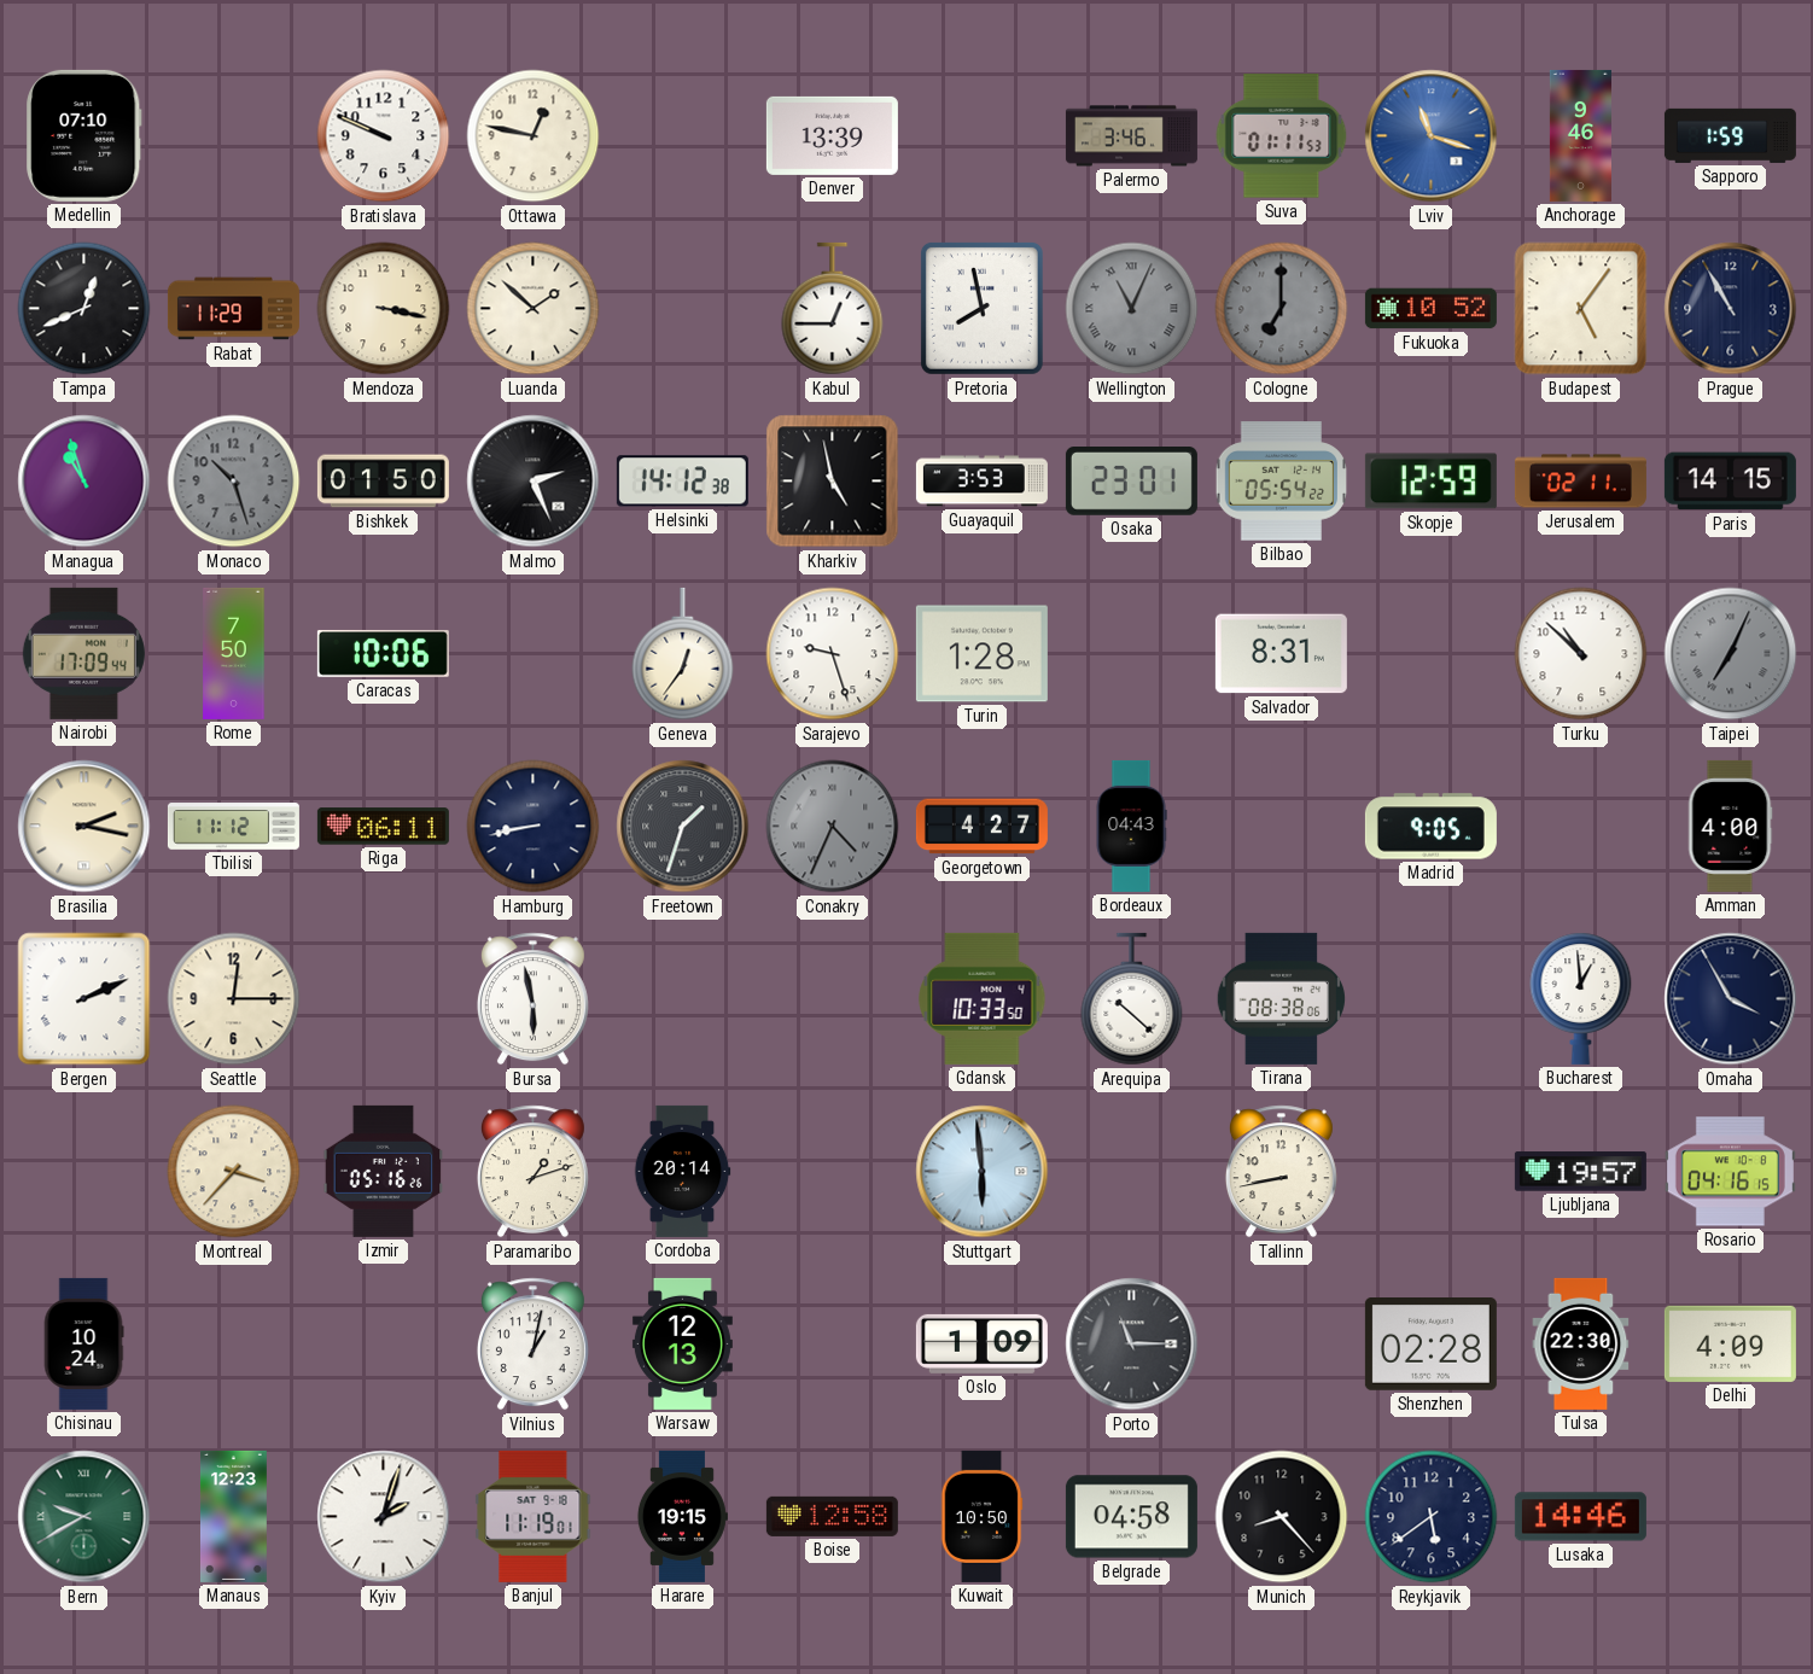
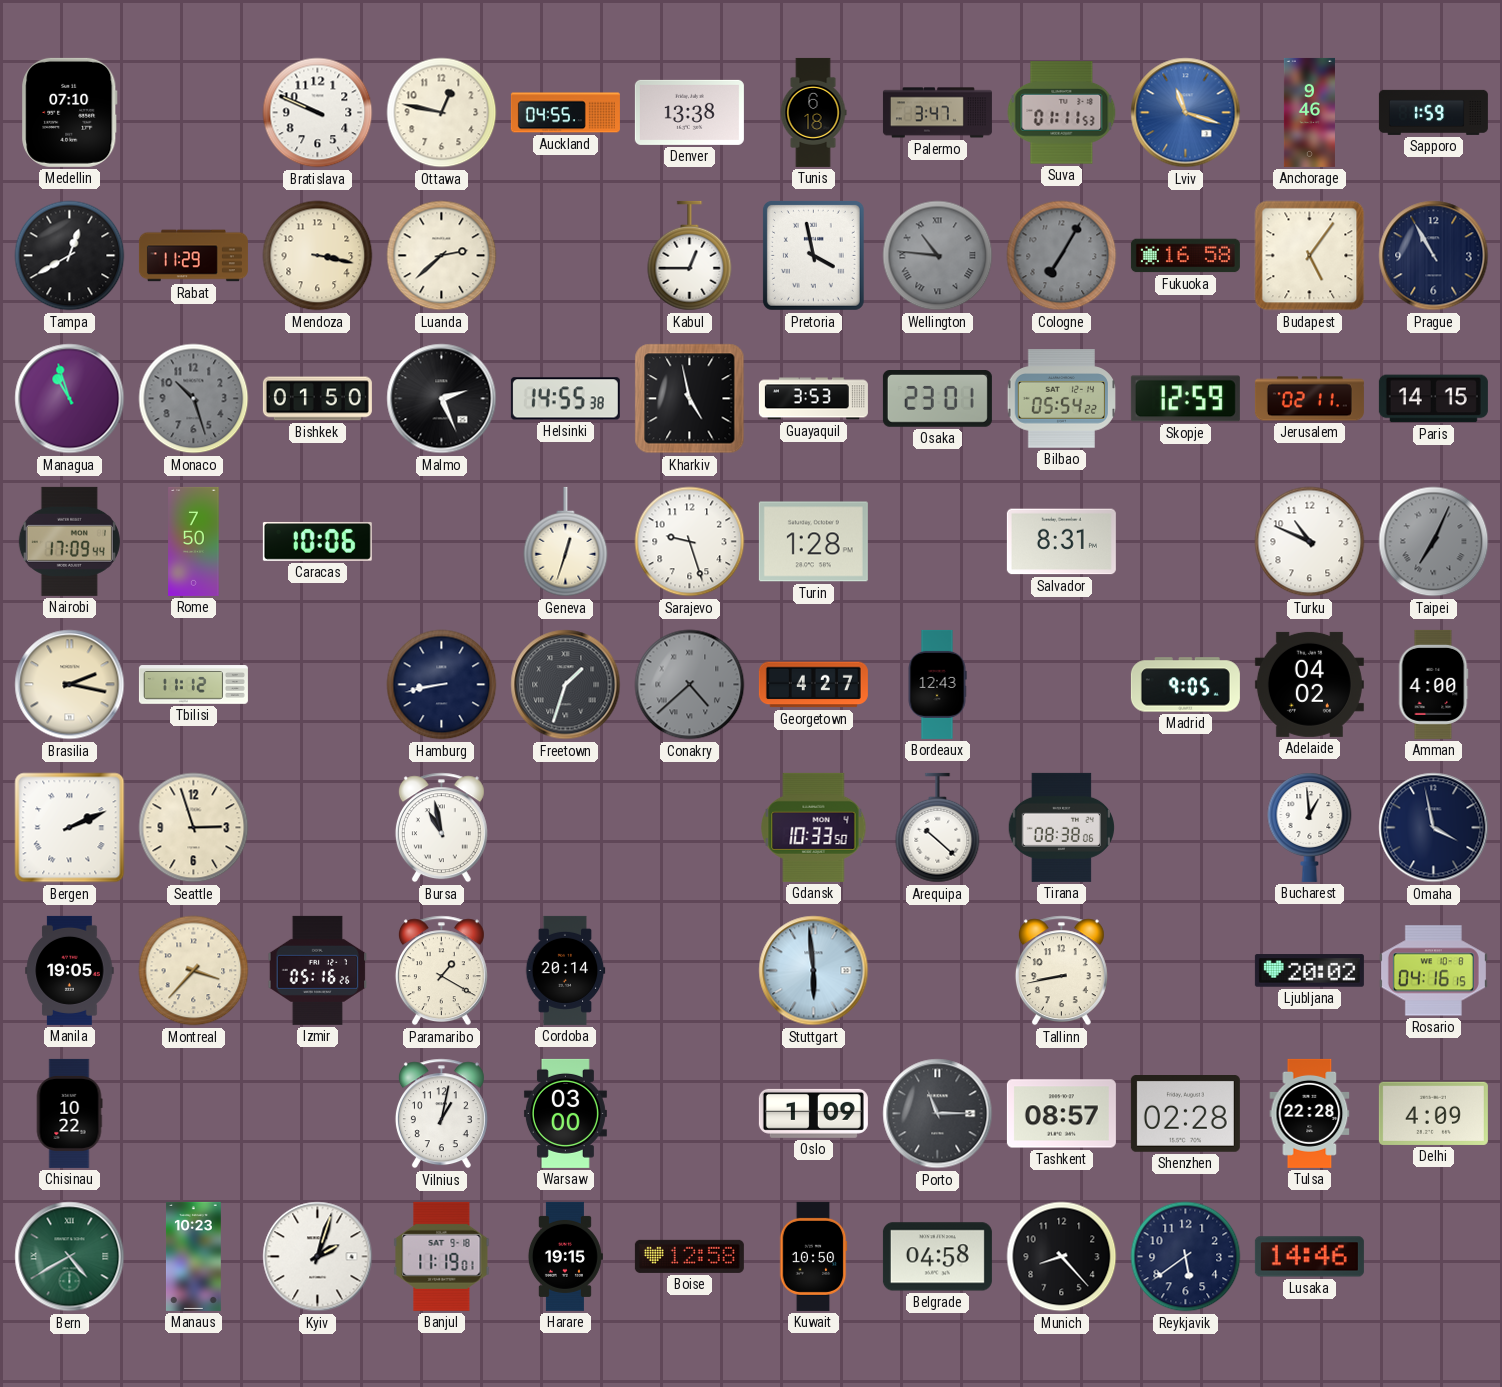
Auckland: none -> 04:55
Denver: 13:39 -> 13:38
Tunis: none -> 6:18
Palermo: 3:46 -> 3:47
Tampa: 12:41 -> 12:40
Luanda: 1:52 -> 2:38
Pretoria: 7:58 -> 3:58
Wellington: 11:04 -> 10:46
Cologne: 7:00 -> 7:05
Fukuoka: 10:52 -> 16:58
Helsinki: 14:12 -> 14:55
Geneva: 12:36 -> 12:33
Turku: 10:52 -> 10:49
Riga: 06:11 -> none
Conakry: 4:34 -> 4:38
Bordeaux: 04:43 -> 12:43
Adelaide: none -> 04:02
Seattle: 12:15 -> 2:57
Bursa: 5:58 -> 10:58
Omaha: 3:55 -> 3:58
Manila: none -> 19:05
Paramaribo: 1:12 -> 1:20
Ljubljana: 19:57 -> 20:02
Chisinau: 10:24 -> 10:22
Warsaw: 12:13 -> 03:00
Tashkent: none -> 08:57
Tulsa: 22:30 -> 22:28
Bern: 9:40 -> 4:40
Manaus: 12:23 -> 10:23
